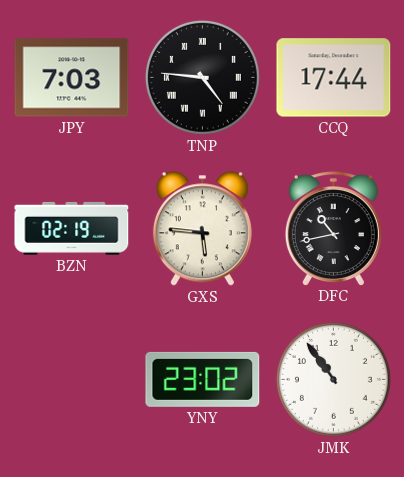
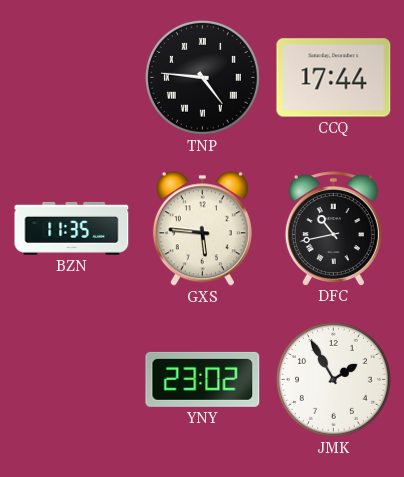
JPY: 7:03 -> none
BZN: 02:19 -> 11:35
JMK: 10:54 -> 1:55
